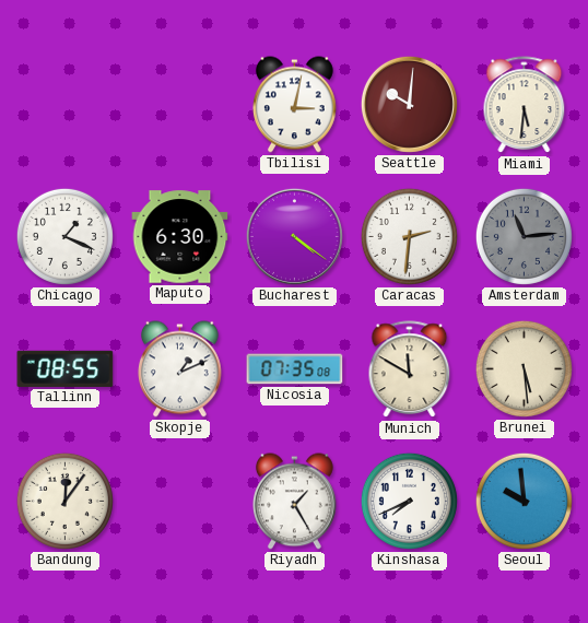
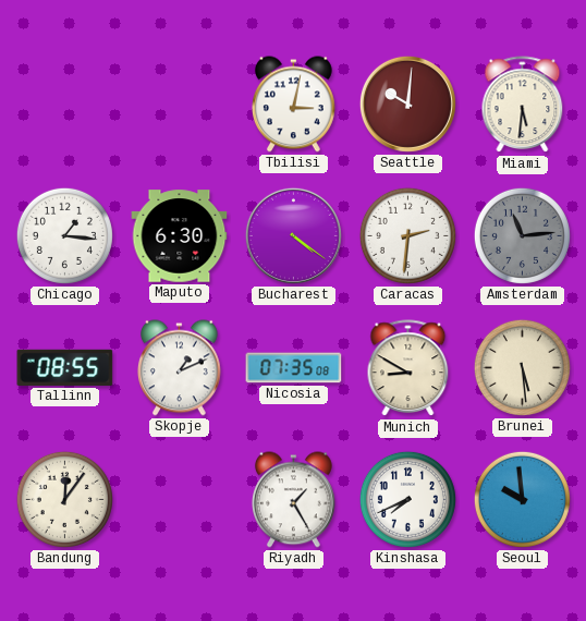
Chicago: 1:19 -> 1:16
Munich: 11:50 -> 8:50
